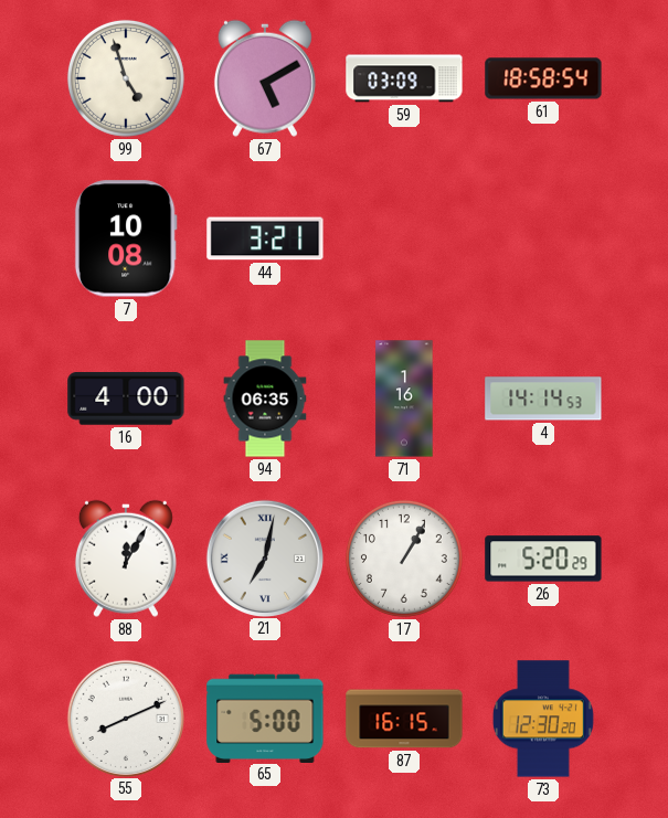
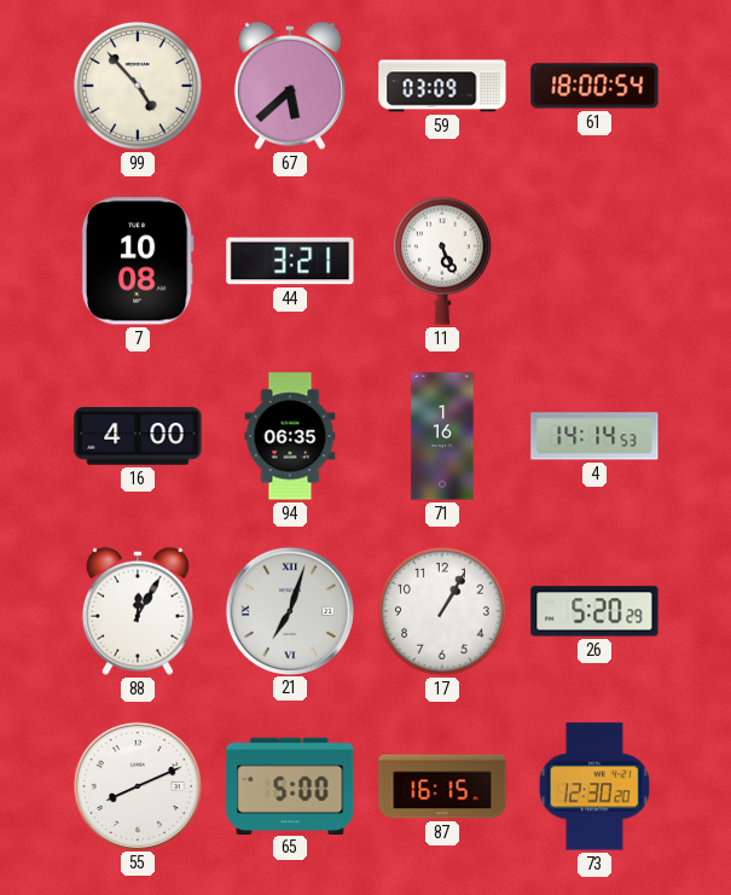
99: 4:57 -> 4:53
67: 5:10 -> 5:38
61: 18:58 -> 18:00
11: none -> 5:26
21: 7:02 -> 7:03
